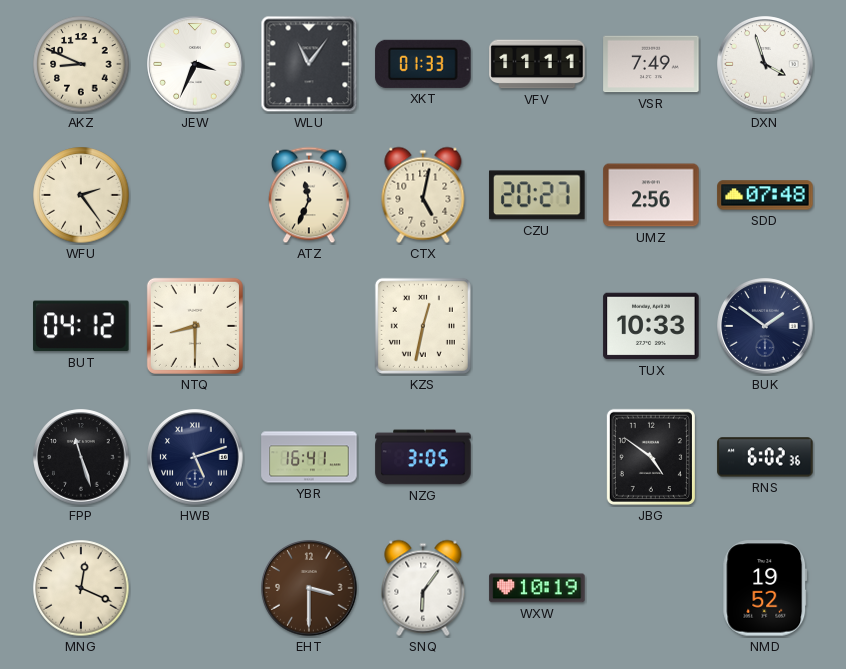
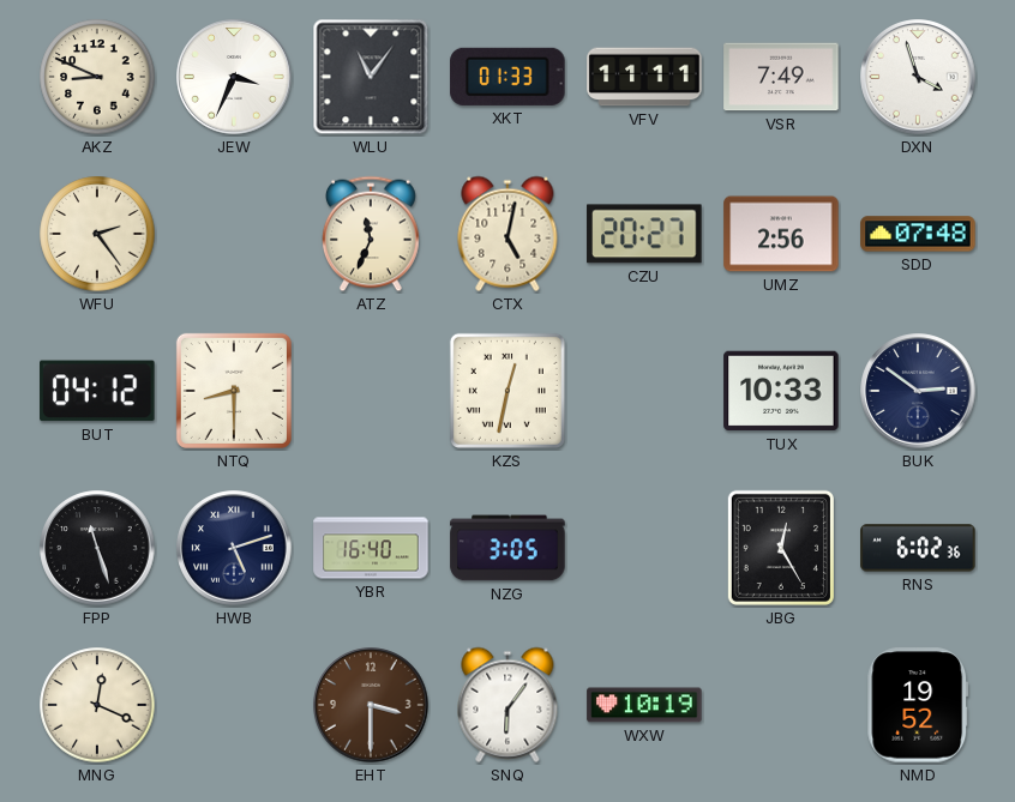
BUK: 1:51 -> 2:51
YBR: 16:41 -> 16:40
JBG: 4:51 -> 12:25
